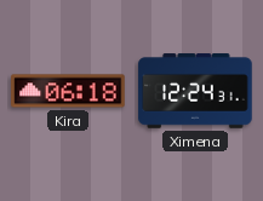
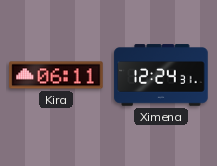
Kira: 06:18 -> 06:11
